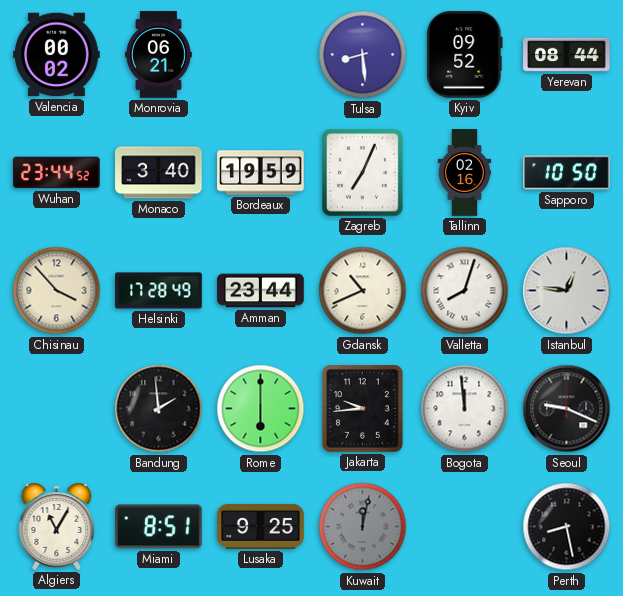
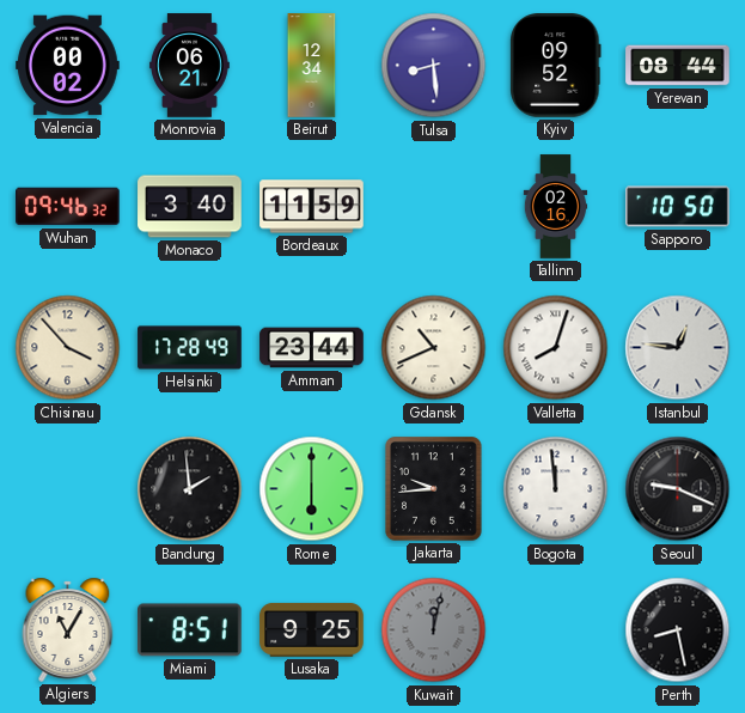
Beirut: none -> 12:34
Wuhan: 23:44 -> 09:46
Bordeaux: 19:59 -> 11:59
Zagreb: 7:04 -> none
